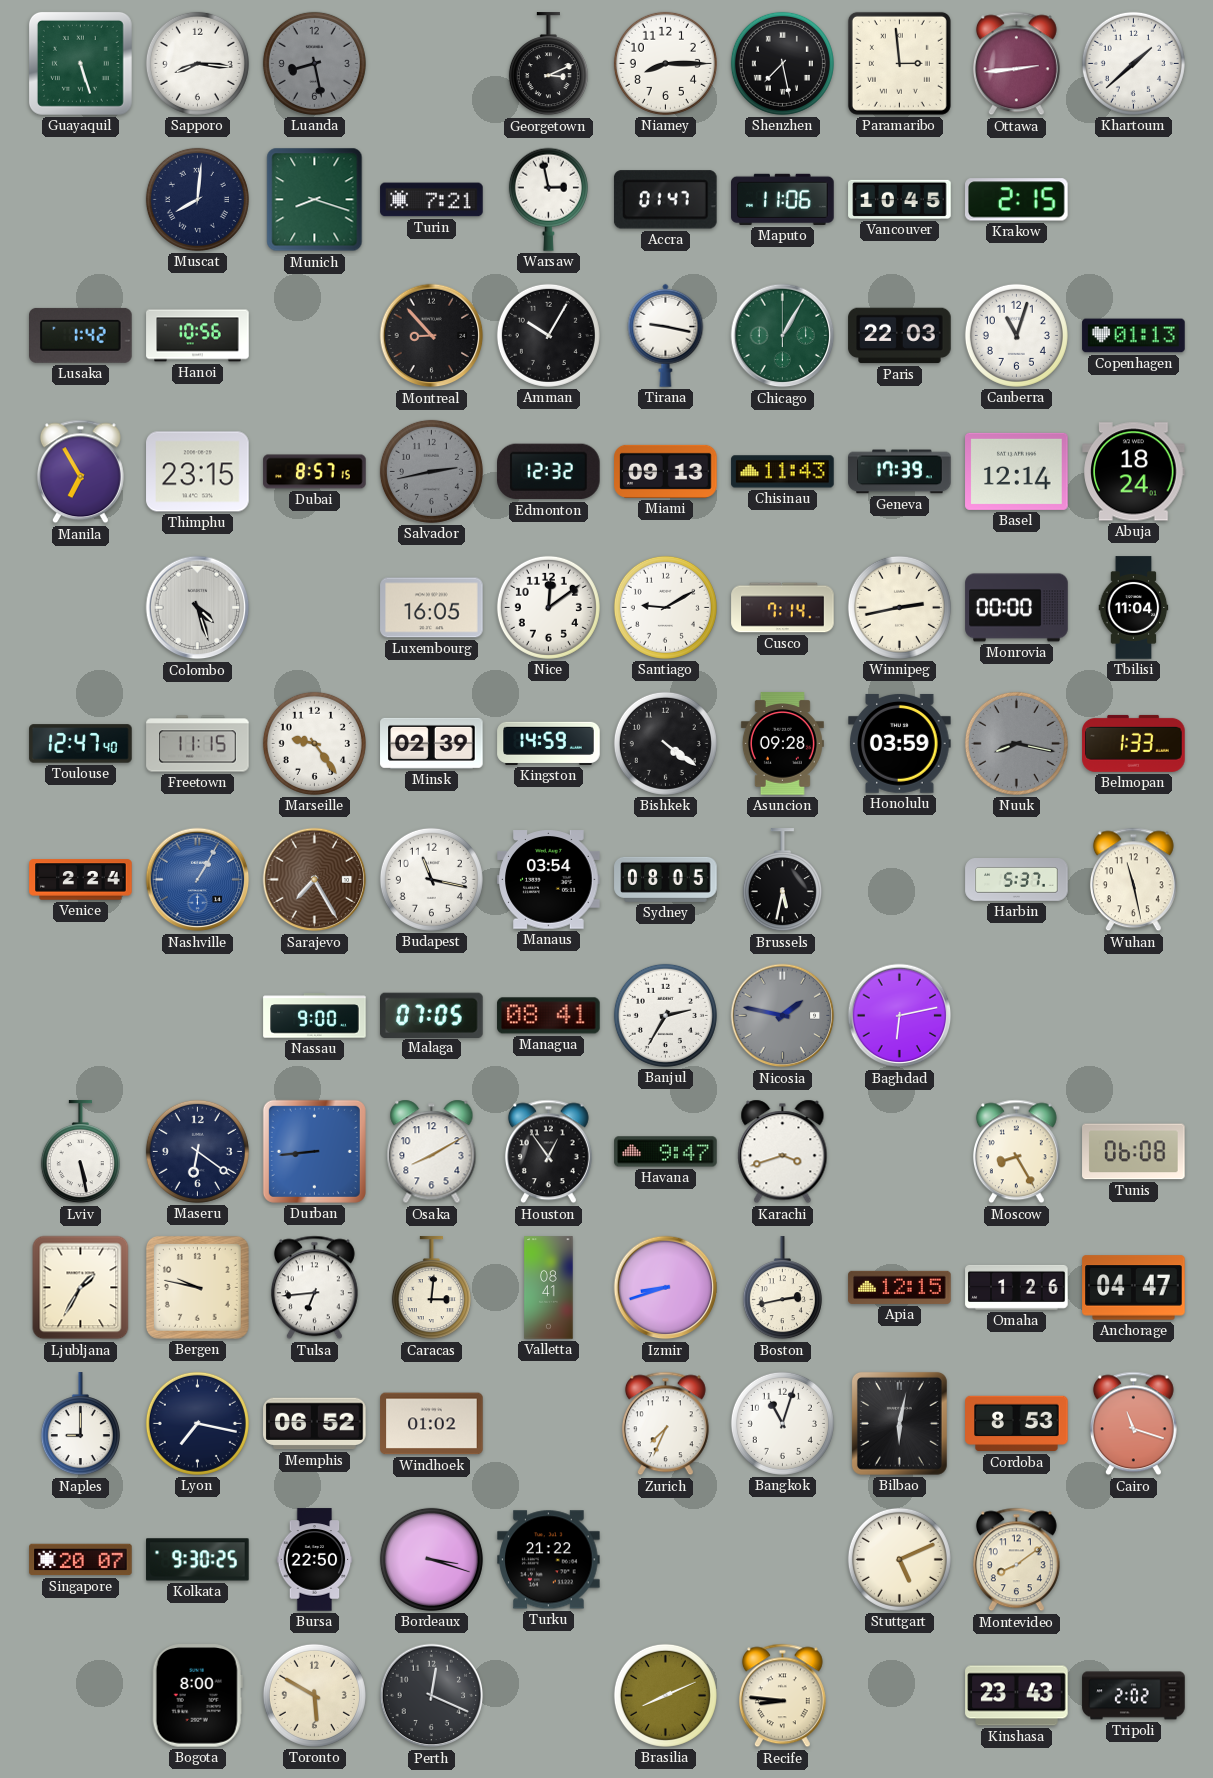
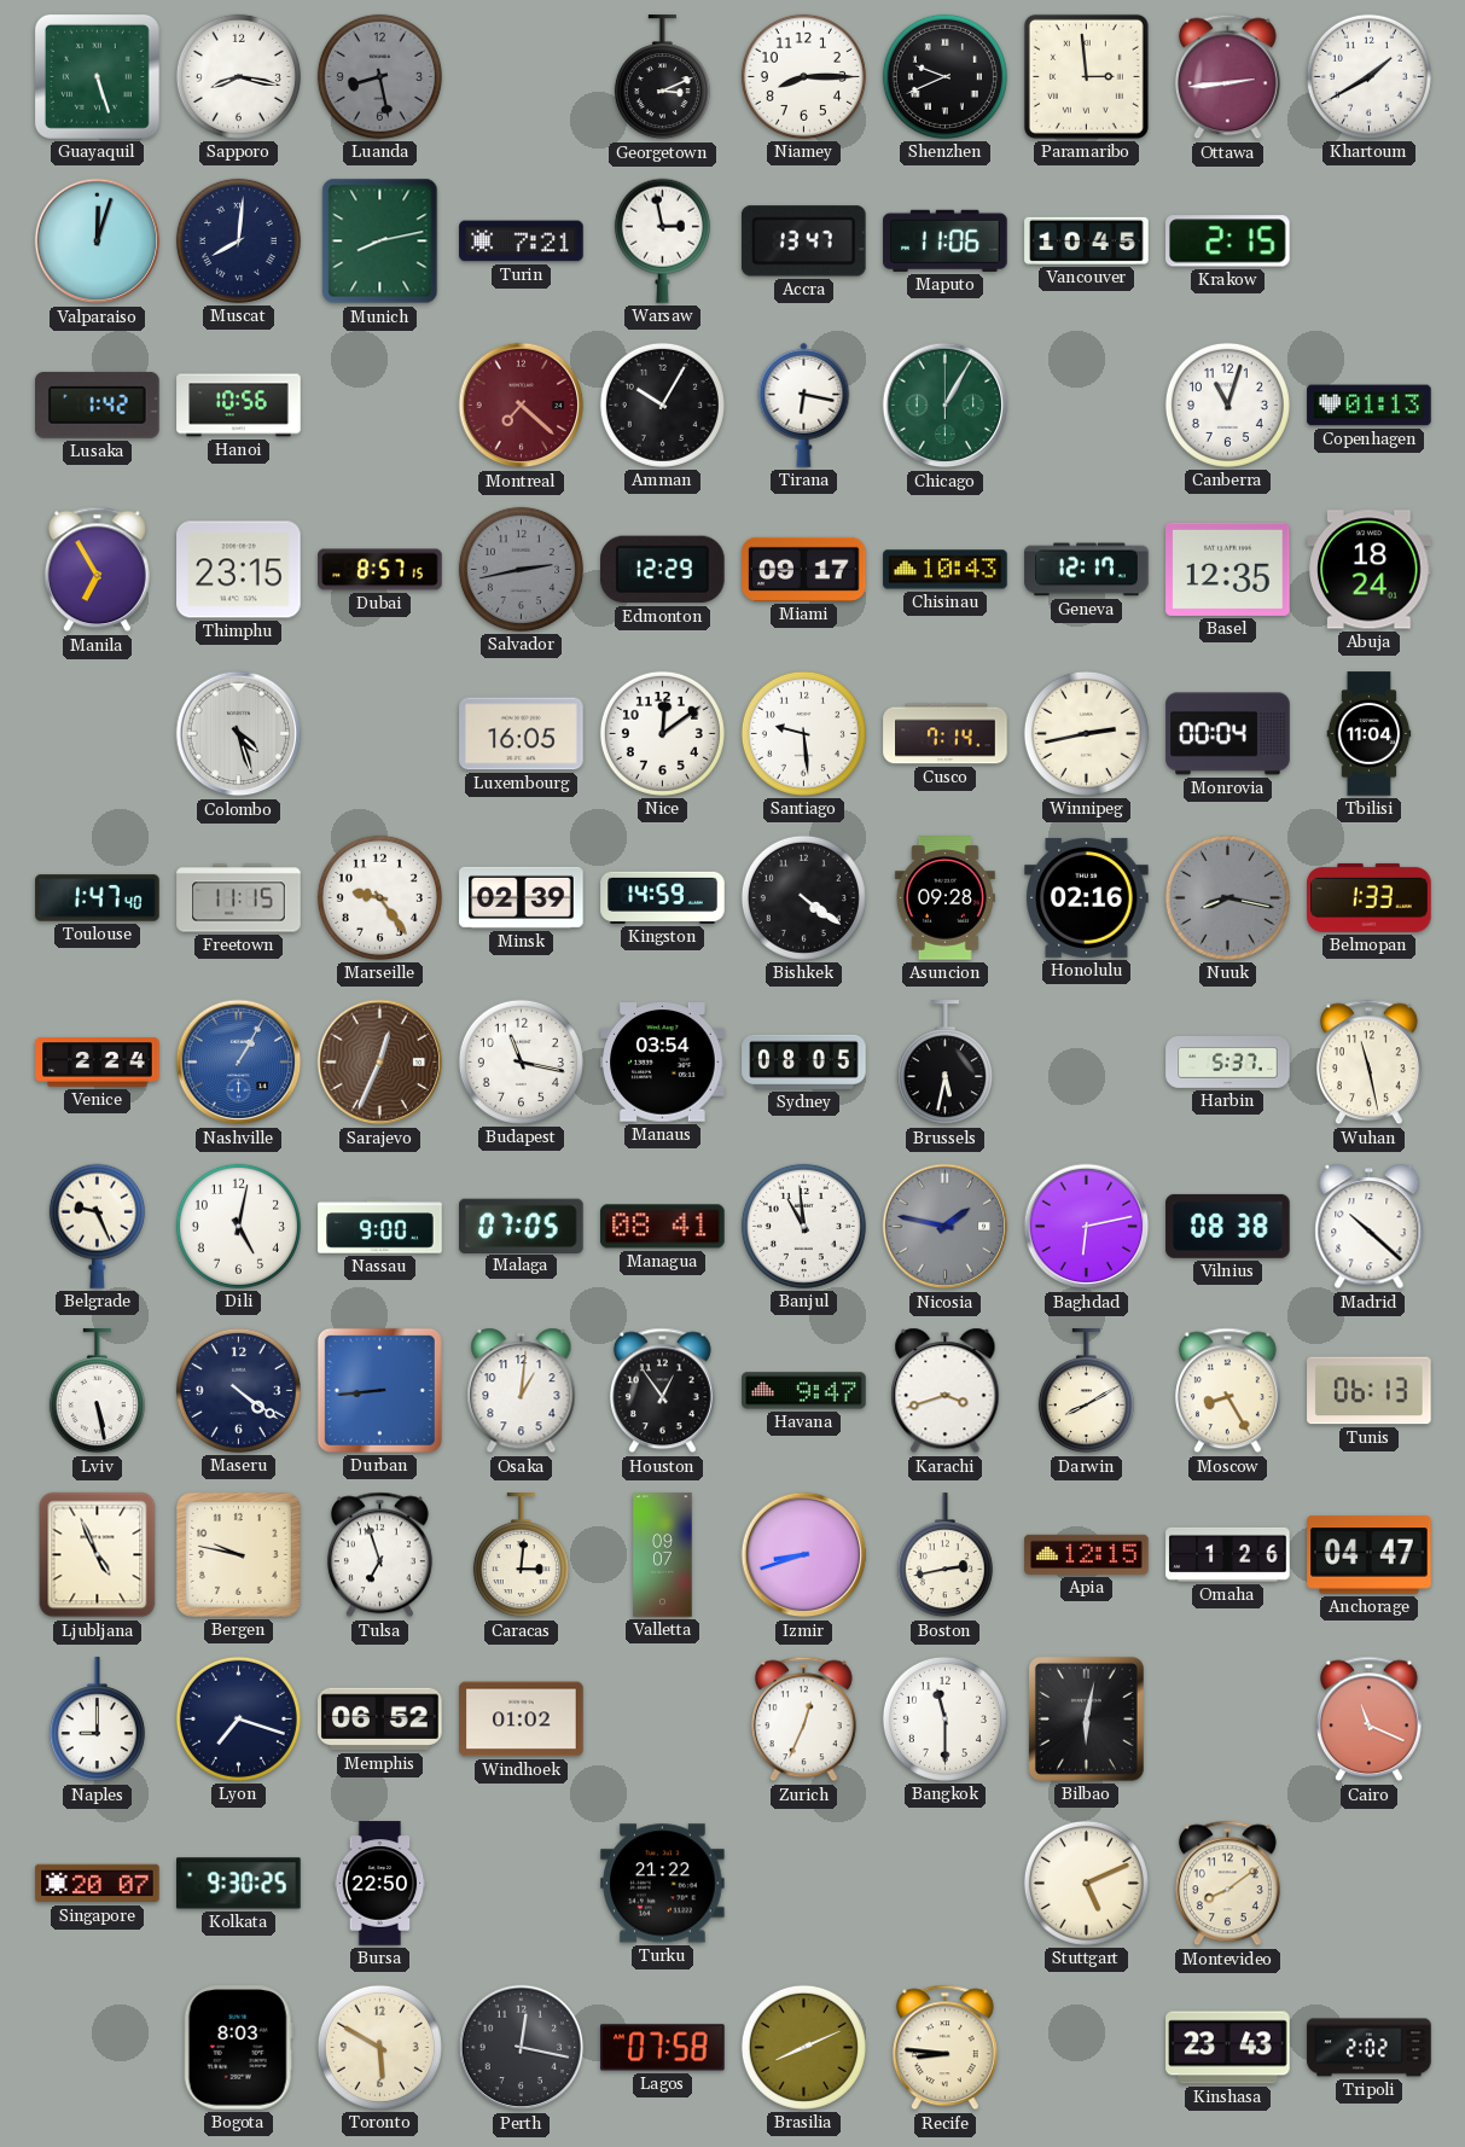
Sapporo: 8:16 -> 8:17
Shenzhen: 7:28 -> 9:41
Khartoum: 1:38 -> 1:40
Valparaiso: none -> 12:03
Munich: 8:18 -> 8:13
Accra: 01:47 -> 13:47
Montreal: 8:53 -> 7:22
Montreal dial: black -> burgundy
Tirana: 9:17 -> 6:17
Paris: 22:03 -> none
Edmonton: 12:32 -> 12:29
Miami: 09:13 -> 09:17
Chisinau: 11:43 -> 10:43
Geneva: 17:39 -> 12:17
Basel: 12:14 -> 12:35
Santiago: 9:10 -> 9:29
Monrovia: 00:00 -> 00:04
Toulouse: 12:47 -> 1:47
Honolulu: 03:59 -> 02:16
Sarajevo: 7:25 -> 12:34
Belgrade: none -> 9:26
Dili: none -> 5:02
Banjul: 2:35 -> 10:59
Vilnius: none -> 08:38
Madrid: none -> 10:22
Maseru: 6:21 -> 4:21
Osaka: 8:10 -> 1:01
Darwin: none -> 8:10
Tunis: 06:08 -> 06:13
Ljubljana: 1:35 -> 4:56
Tulsa: 6:44 -> 6:57
Valletta: 08:41 -> 09:07
Lyon: 7:17 -> 7:18
Zurich: 7:34 -> 12:34
Bangkok: 11:03 -> 11:30
Cordoba: 8:53 -> none
Cairo: 11:18 -> 11:19
Bordeaux: 3:18 -> none
Bogota: 8:00 -> 8:03
Perth: 12:19 -> 12:17
Lagos: none -> 07:58
